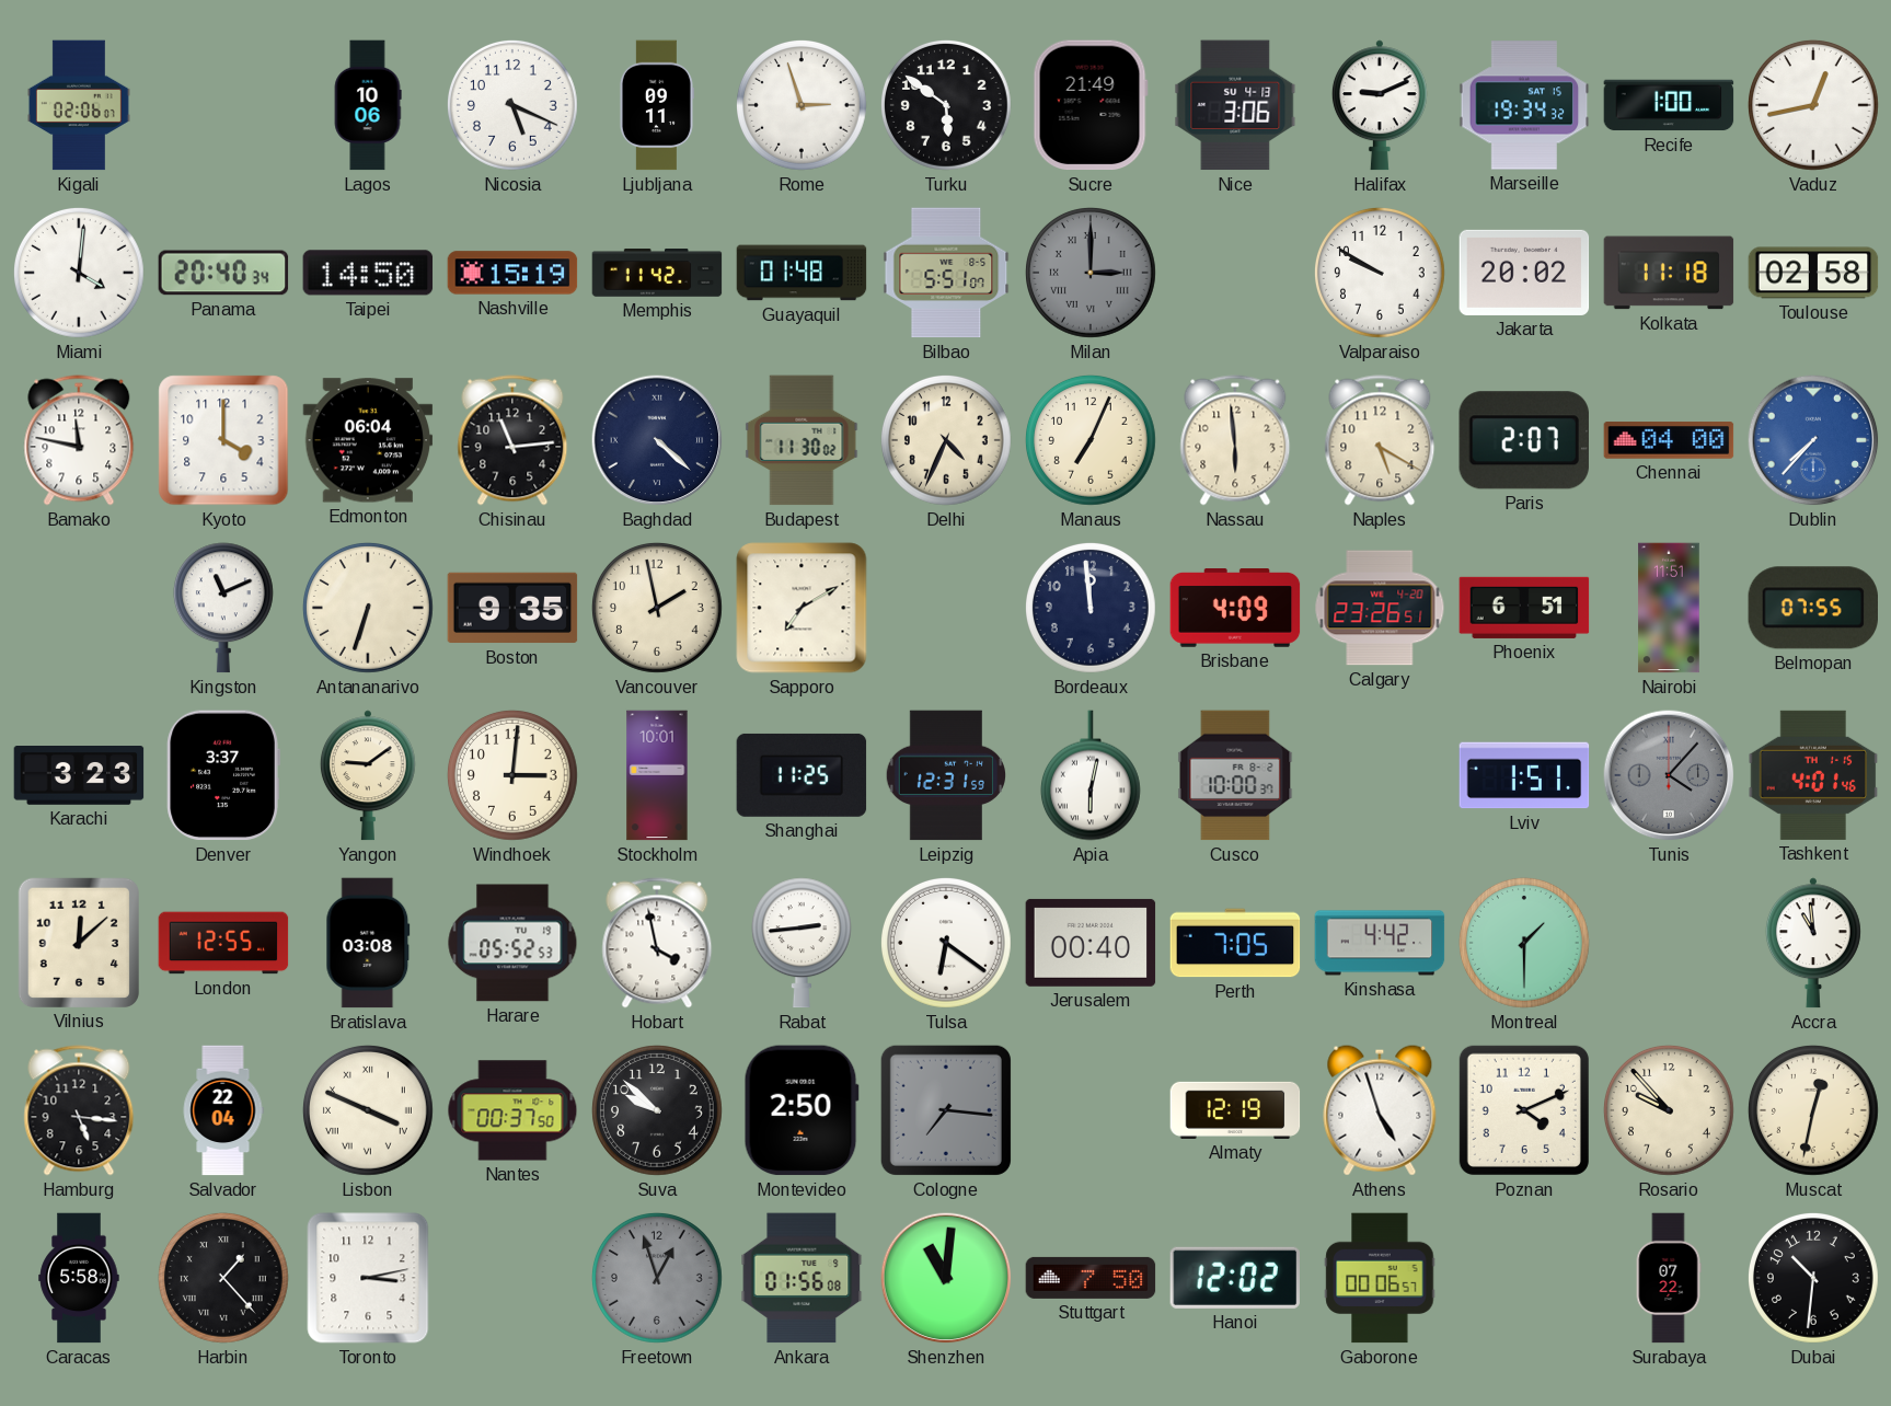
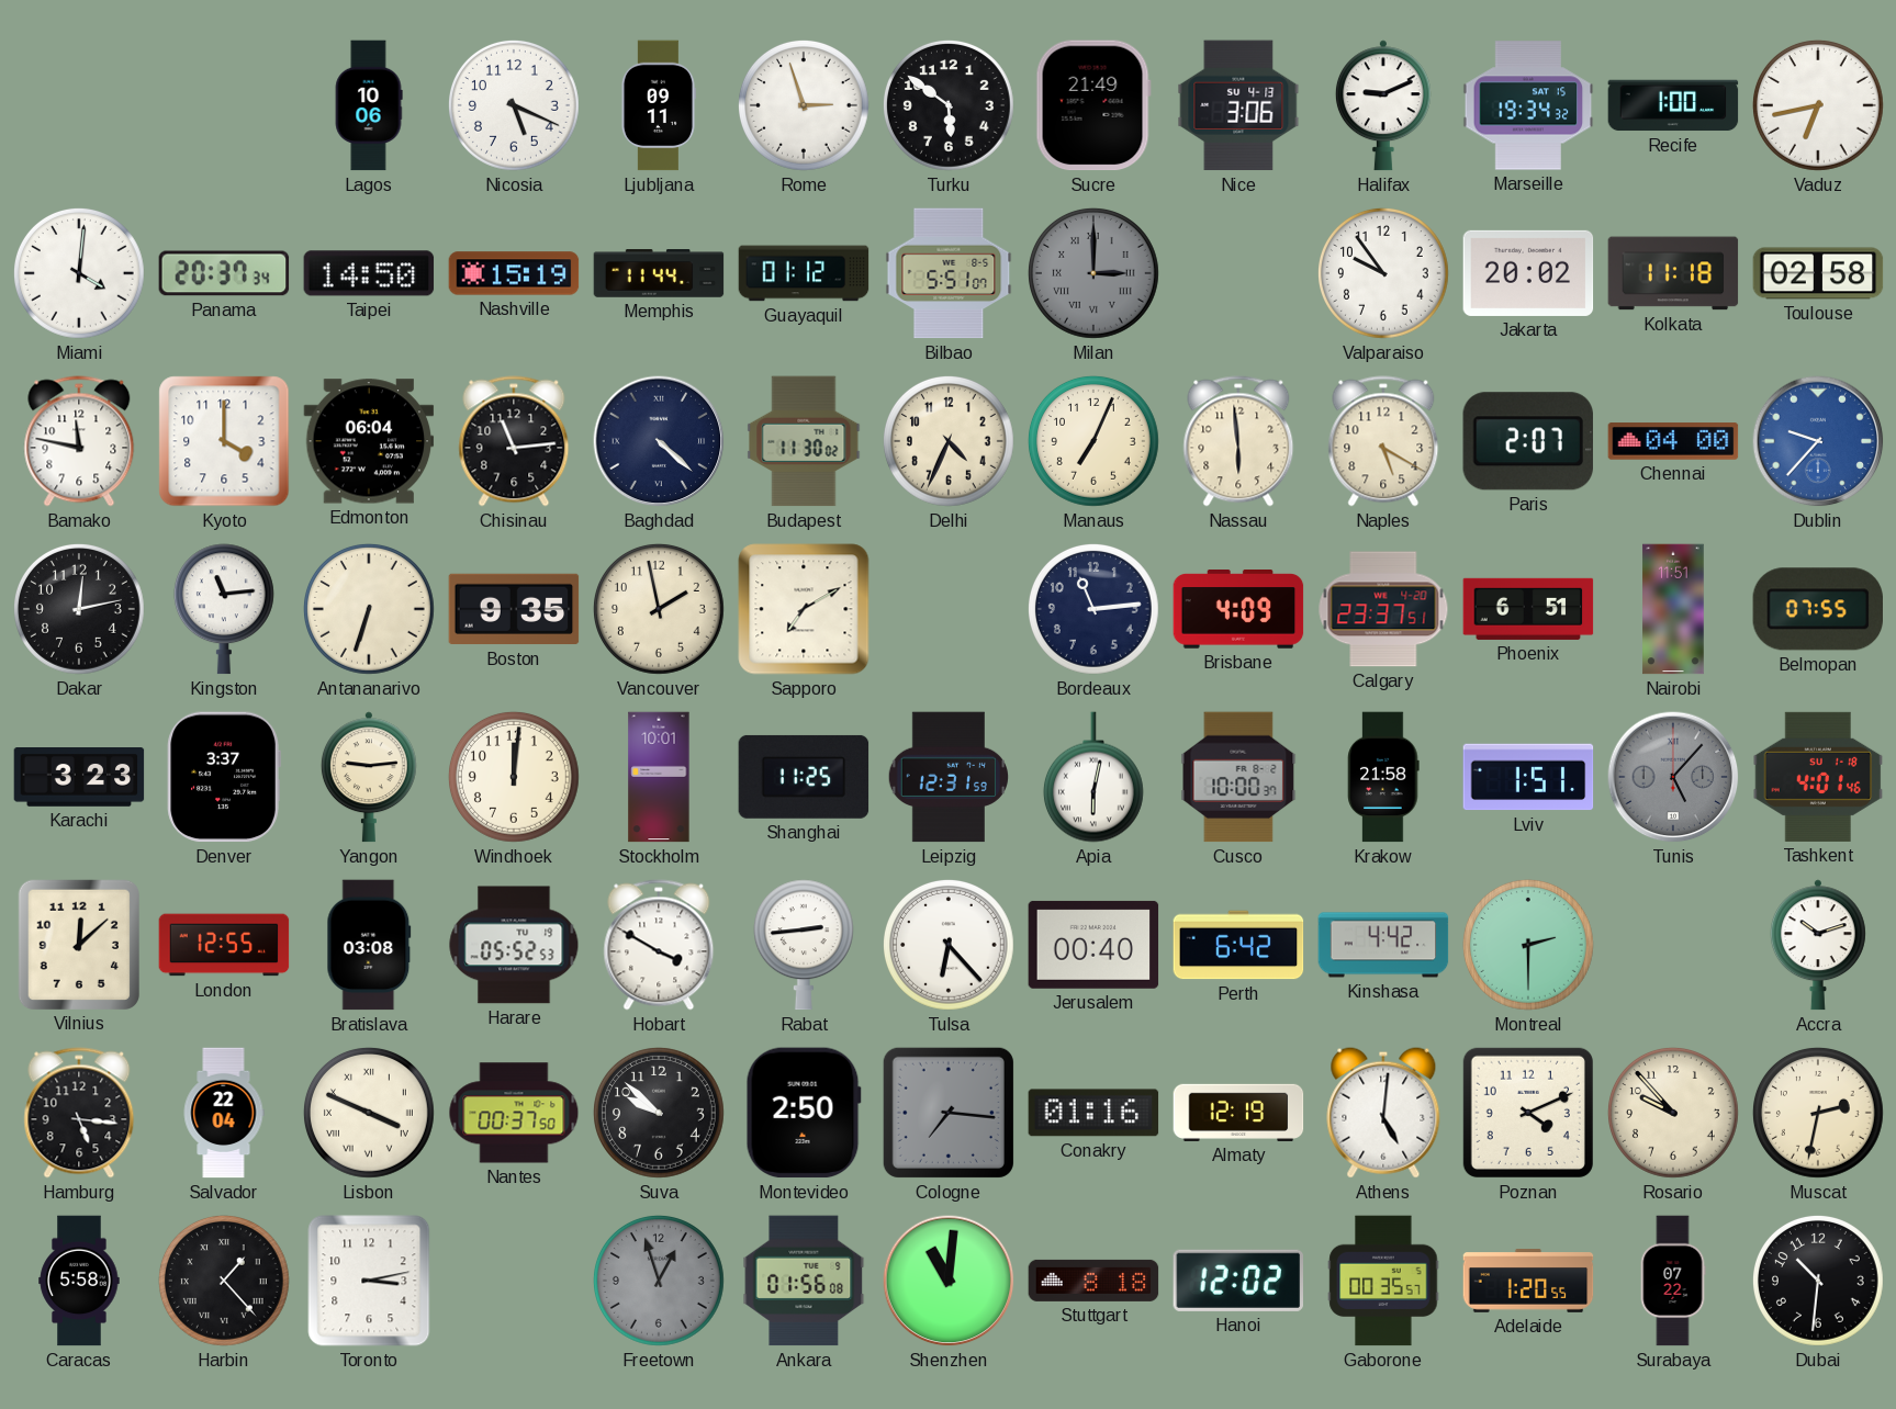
Kigali: 02:06 -> none
Vaduz: 12:43 -> 6:43
Panama: 20:40 -> 20:37
Memphis: 11:42 -> 11:44
Guayaquil: 01:48 -> 01:12
Valparaiso: 9:50 -> 9:54
Dublin: 7:37 -> 9:37
Dakar: none -> 12:13
Kingston: 11:11 -> 11:14
Bordeaux: 11:59 -> 11:14
Calgary: 23:26 -> 23:37
Yangon: 9:09 -> 9:14
Windhoek: 3:01 -> 12:01
Krakow: none -> 21:58
Tunis: 4:07 -> 5:07
Tashkent date: TH 1-15 -> SU 1-18
Hobart: 3:58 -> 3:50
Tulsa: 6:21 -> 6:23
Perth: 7:05 -> 6:42
Montreal: 1:30 -> 2:30
Accra: 10:59 -> 10:12
Conakry: none -> 01:16
Athens: 4:57 -> 5:01
Muscat: 12:32 -> 2:32
Stuttgart: 7:50 -> 8:18
Gaborone: 00:06 -> 00:35
Adelaide: none -> 1:20
